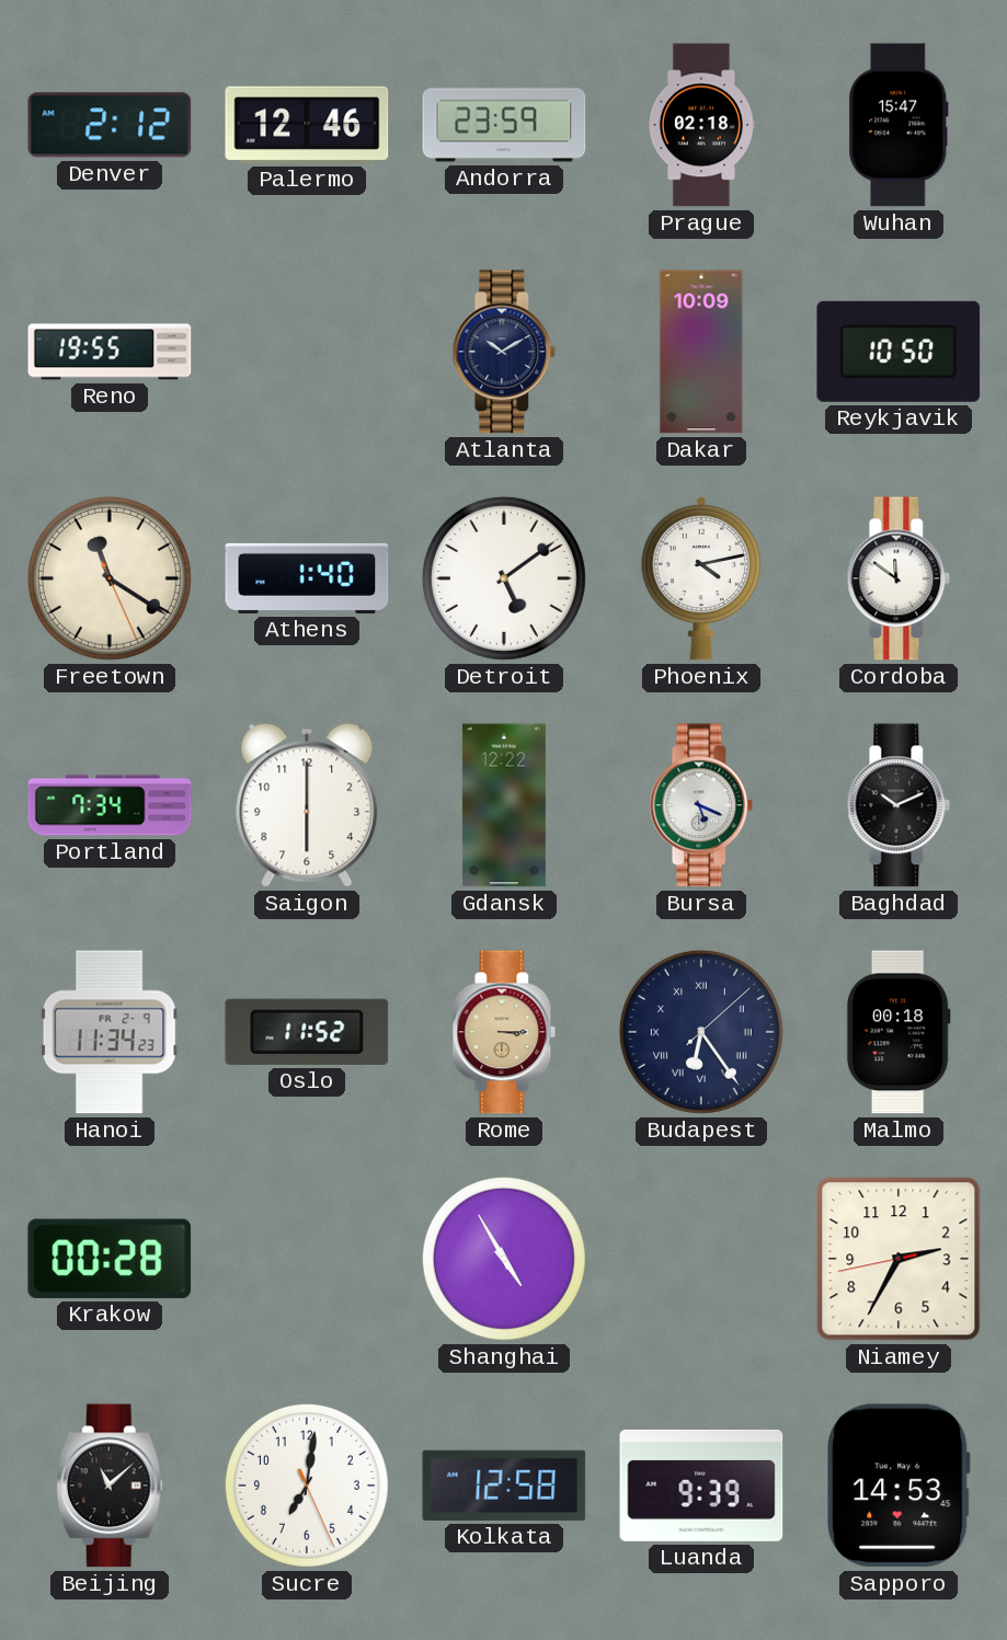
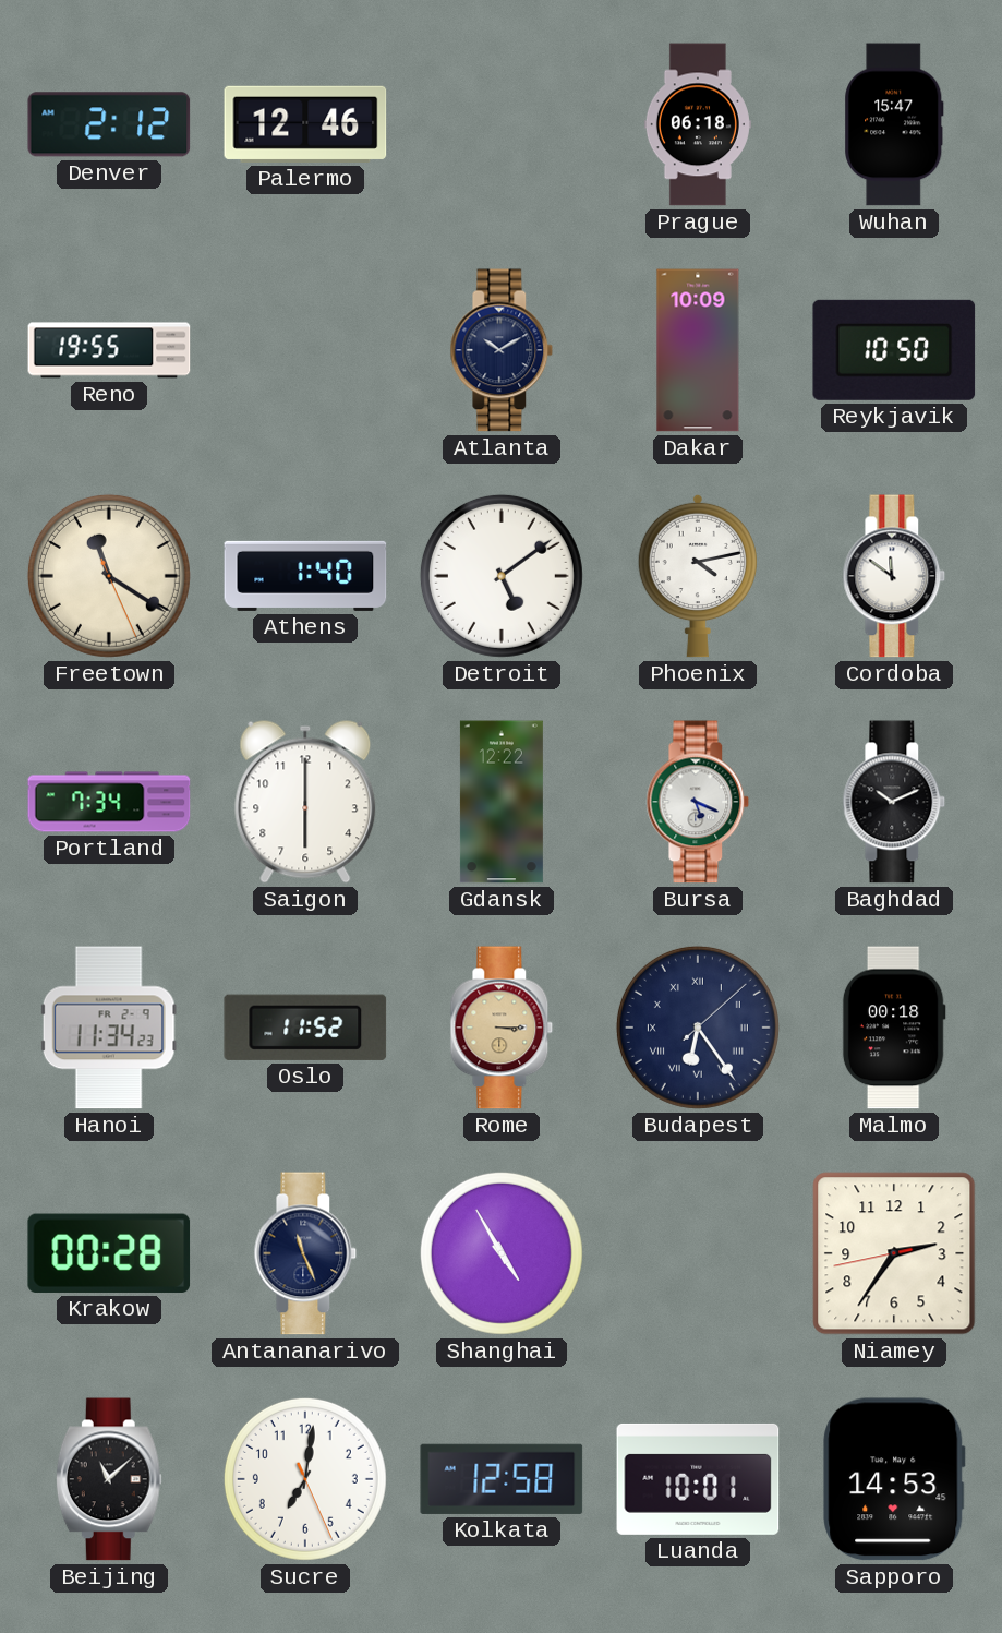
Andorra: 23:59 -> none
Prague: 02:18 -> 06:18
Antananarivo: none -> 11:26
Niamey: 2:34 -> 2:35
Luanda: 9:39 -> 10:01
